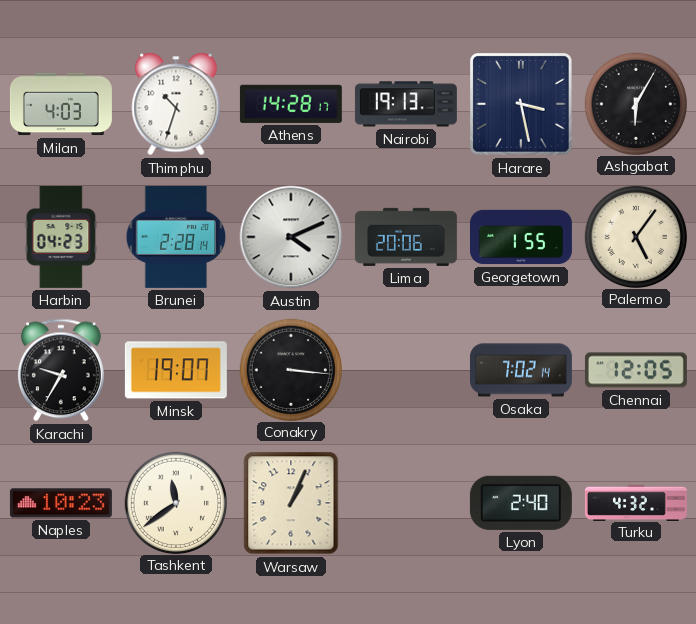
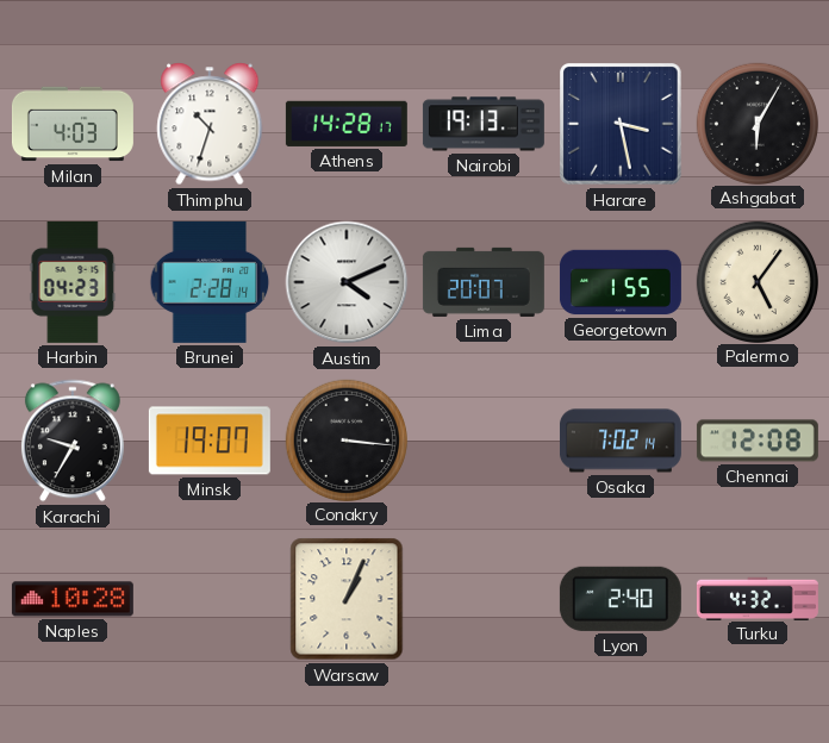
Lima: 20:06 -> 20:07
Chennai: 12:05 -> 12:08
Naples: 10:23 -> 10:28
Tashkent: 11:39 -> none
